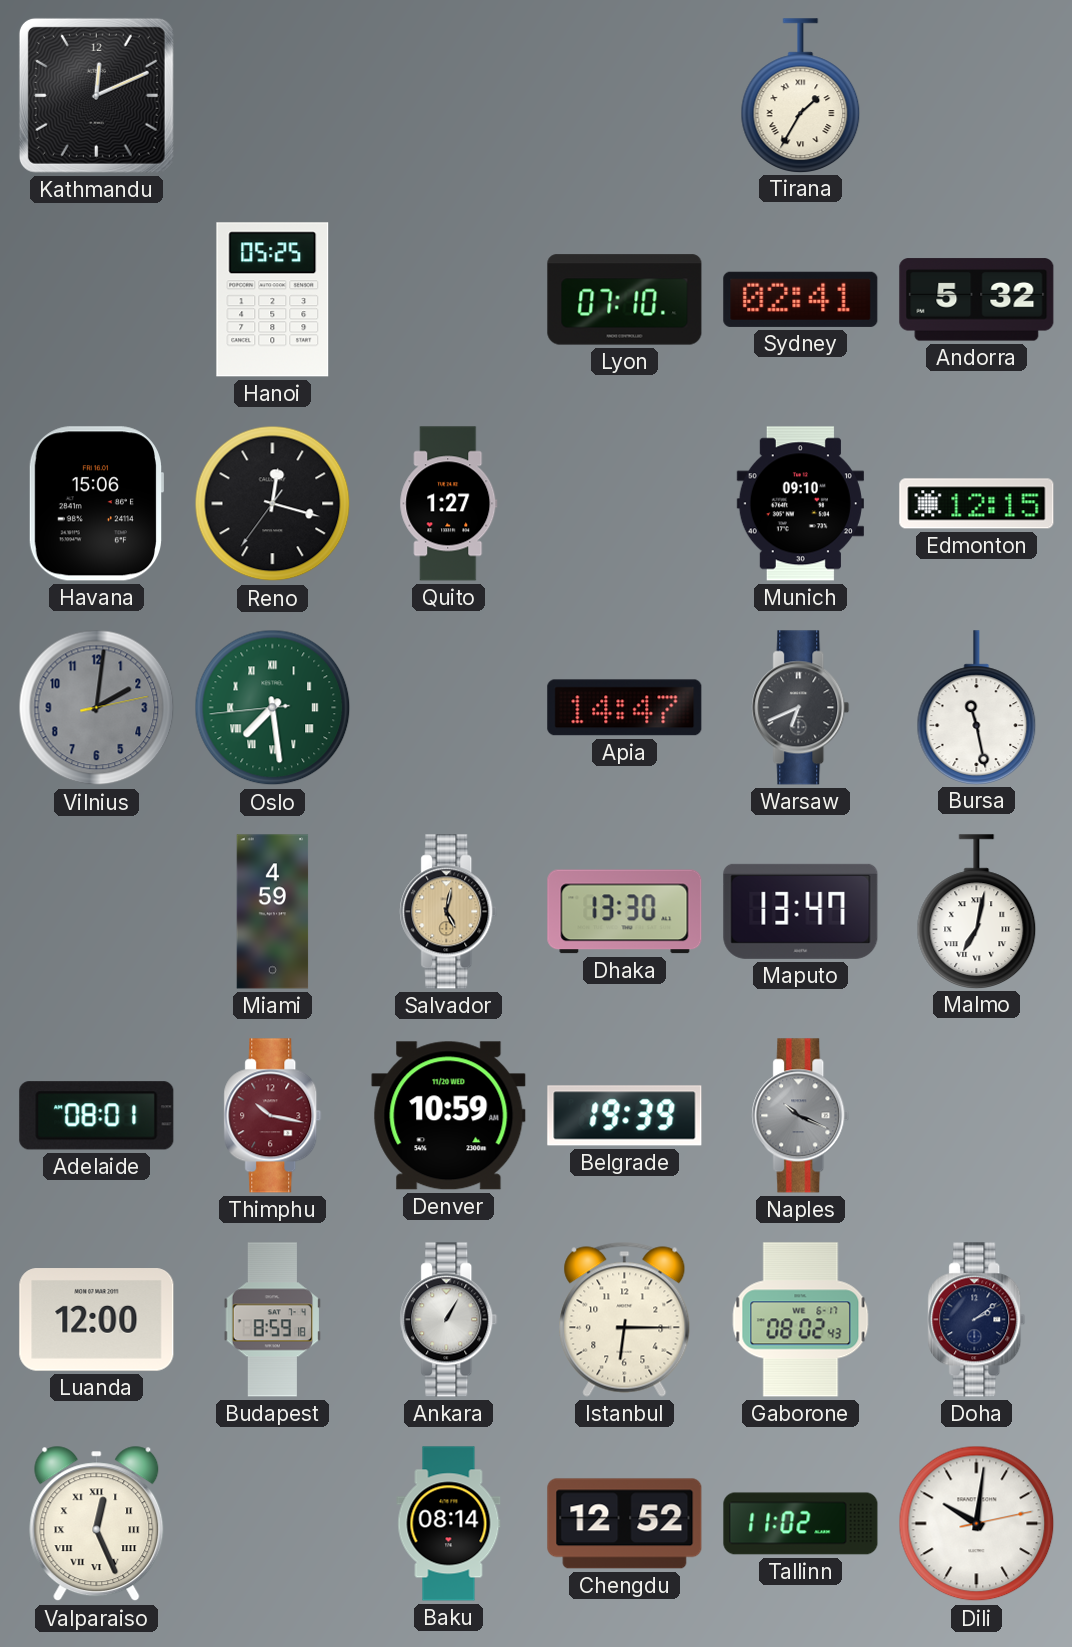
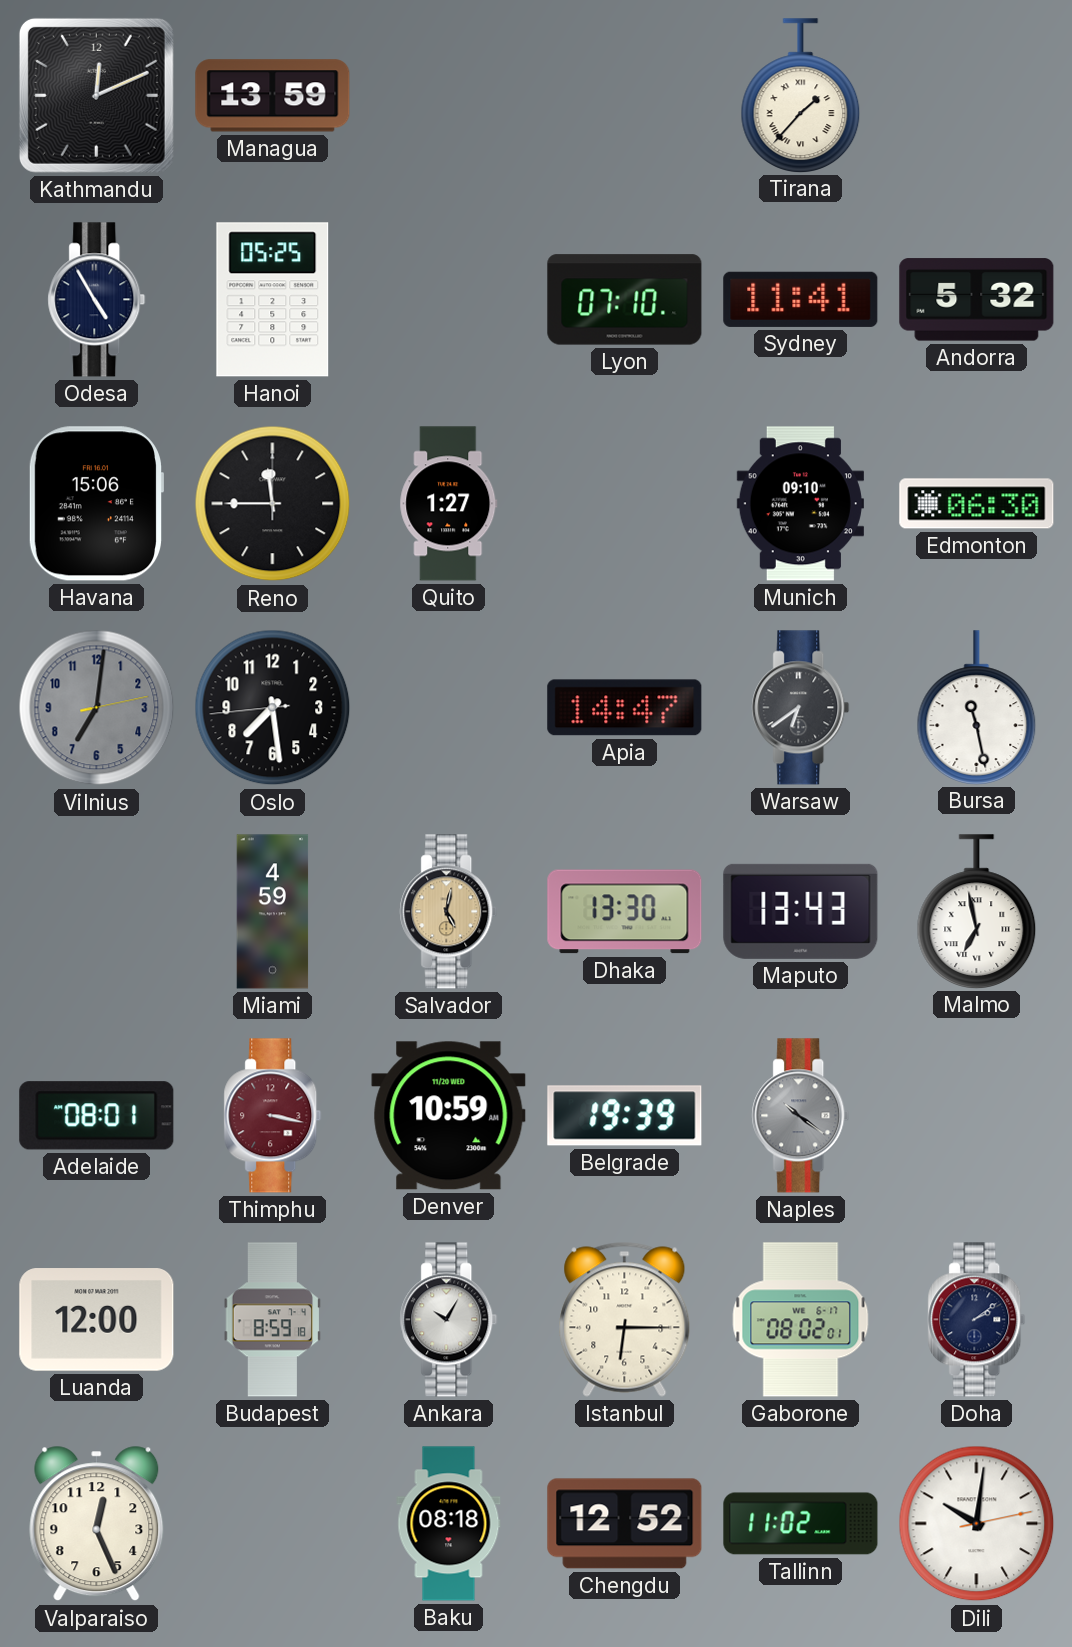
Managua: none -> 13:59
Tirana: 1:35 -> 1:37
Odesa: none -> 4:55
Sydney: 02:41 -> 11:41
Reno: 12:17 -> 11:45
Edmonton: 12:15 -> 06:30
Vilnius: 2:01 -> 7:01
Oslo dial: green -> black
Oslo numerals: Roman -> Arabic
Warsaw: 6:41 -> 6:39
Maputo: 13:47 -> 13:43
Malmo: 7:02 -> 6:58
Thimphu: 10:17 -> 3:17
Naples: 10:19 -> 10:21
Ankara: 1:05 -> 10:05
Gaborone: 08:02:43 -> 08:02:01
Valparaiso numerals: Roman -> Arabic
Baku: 08:14 -> 08:18
